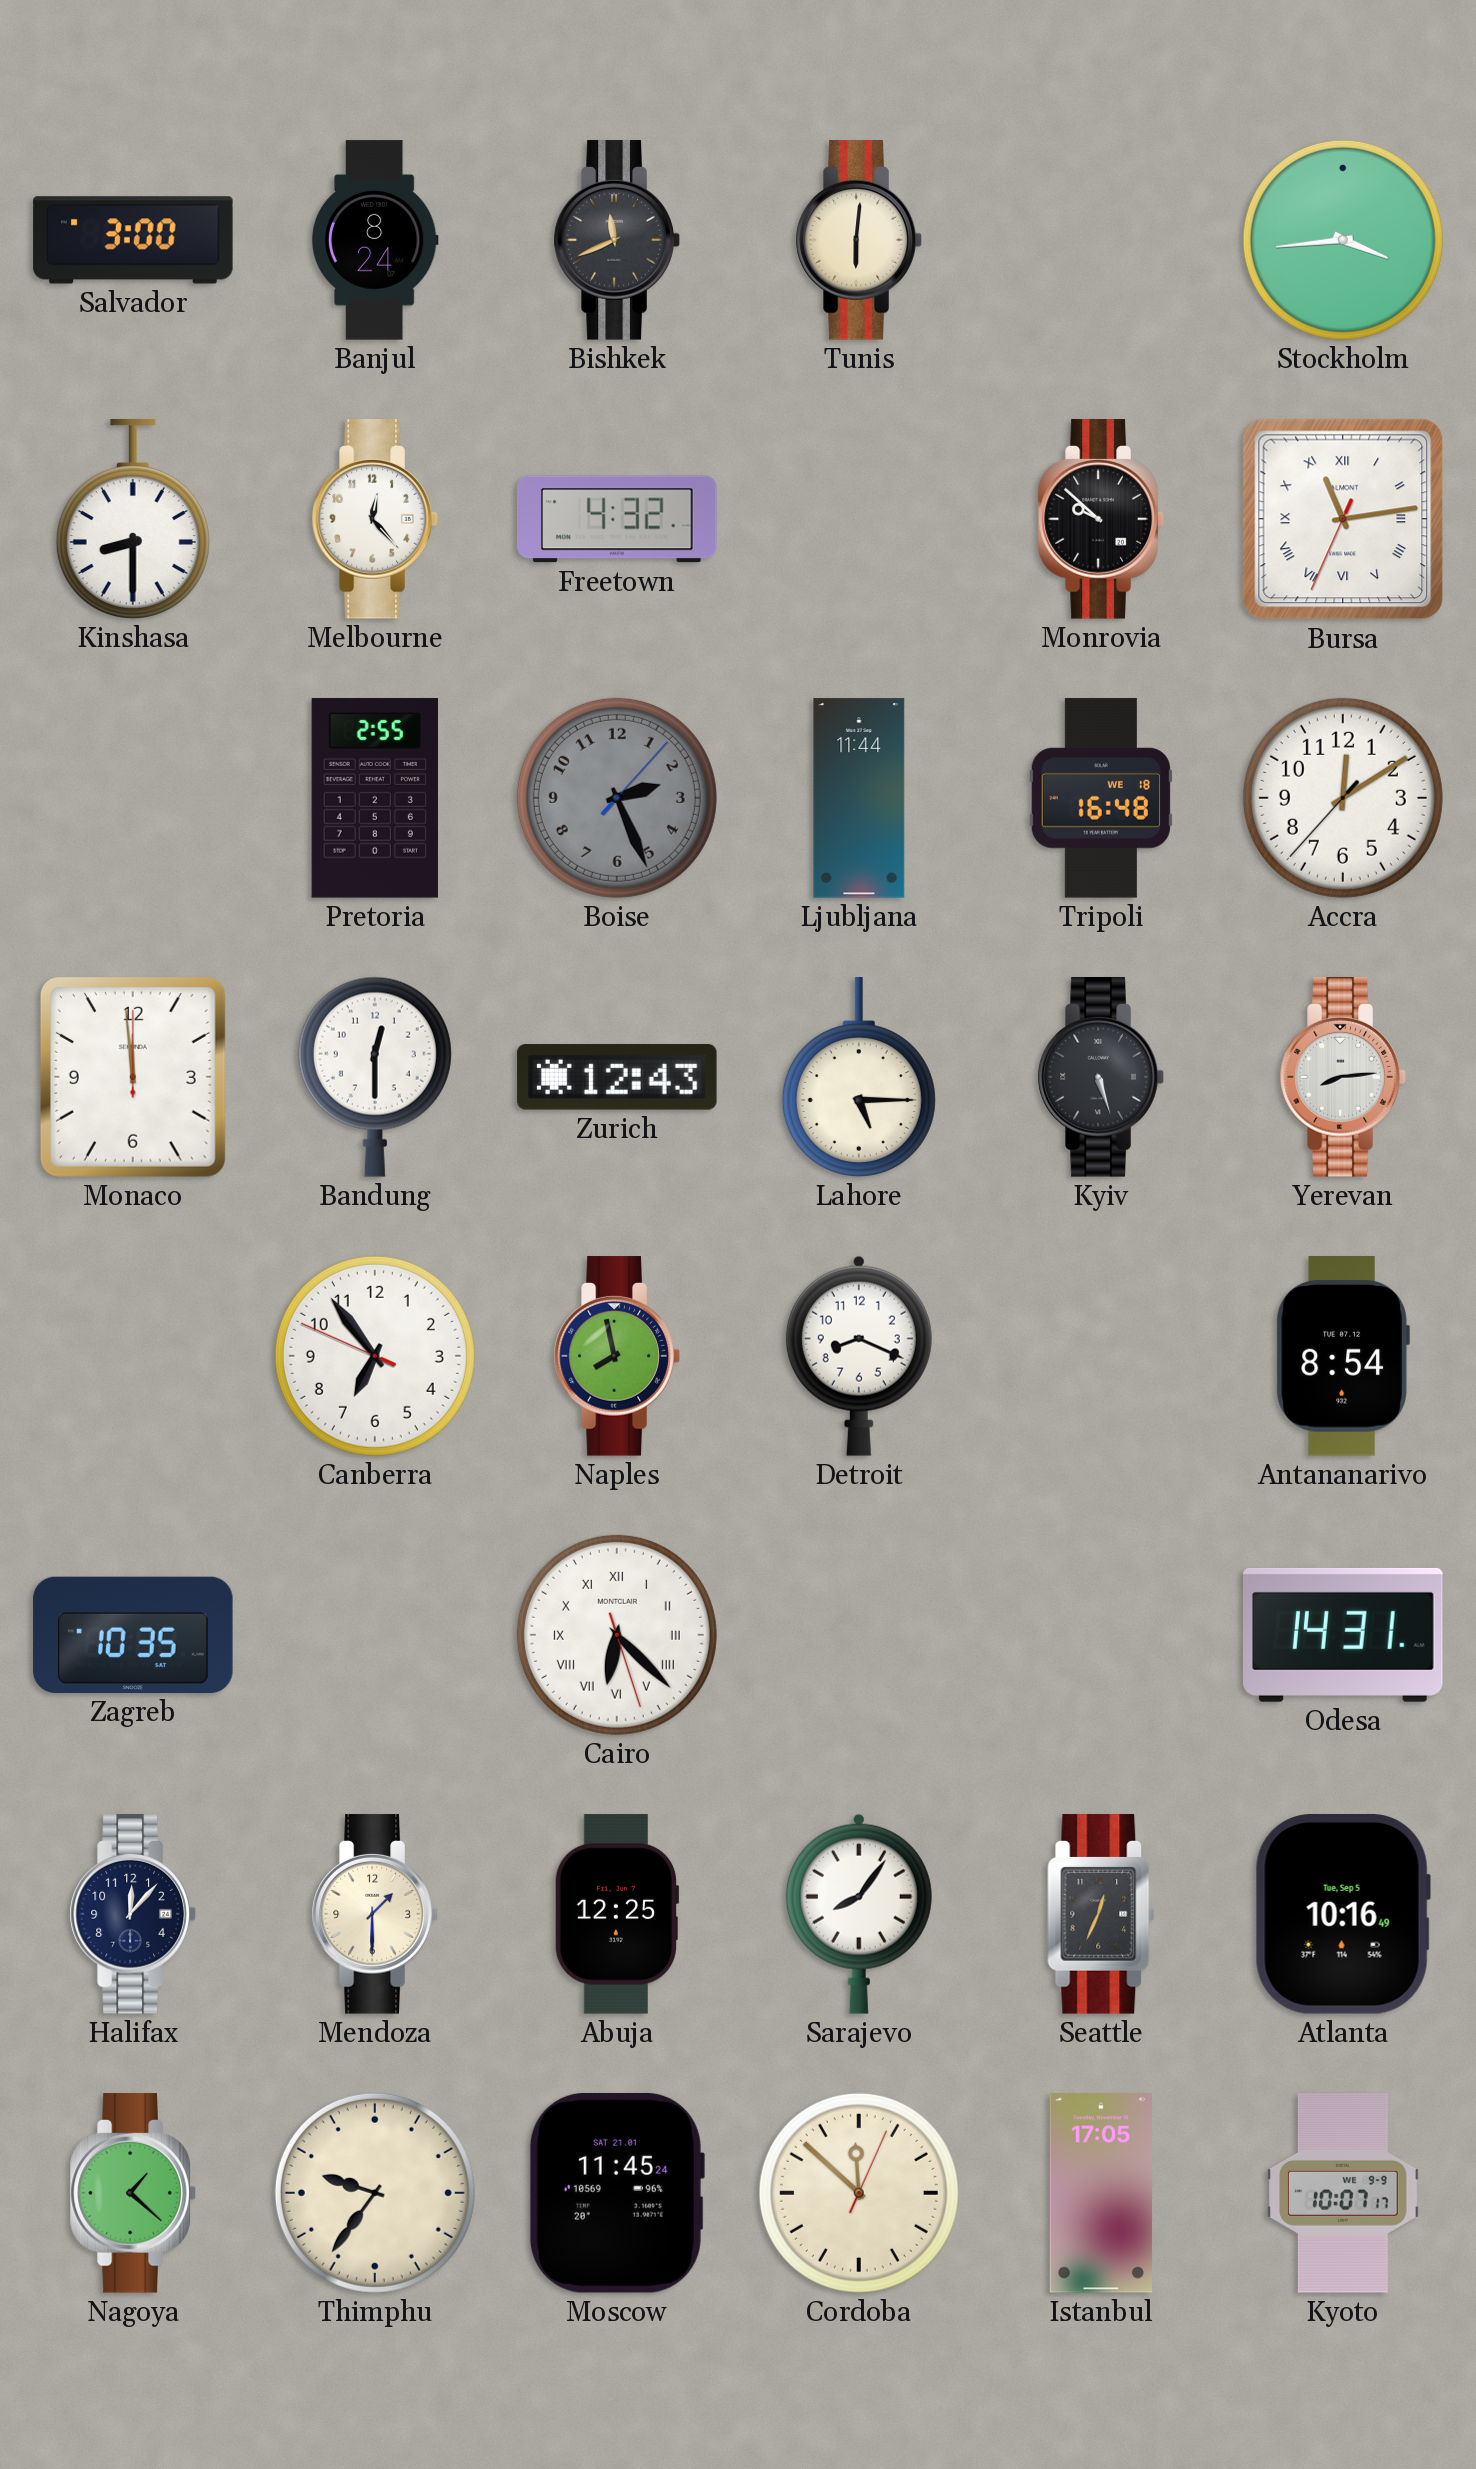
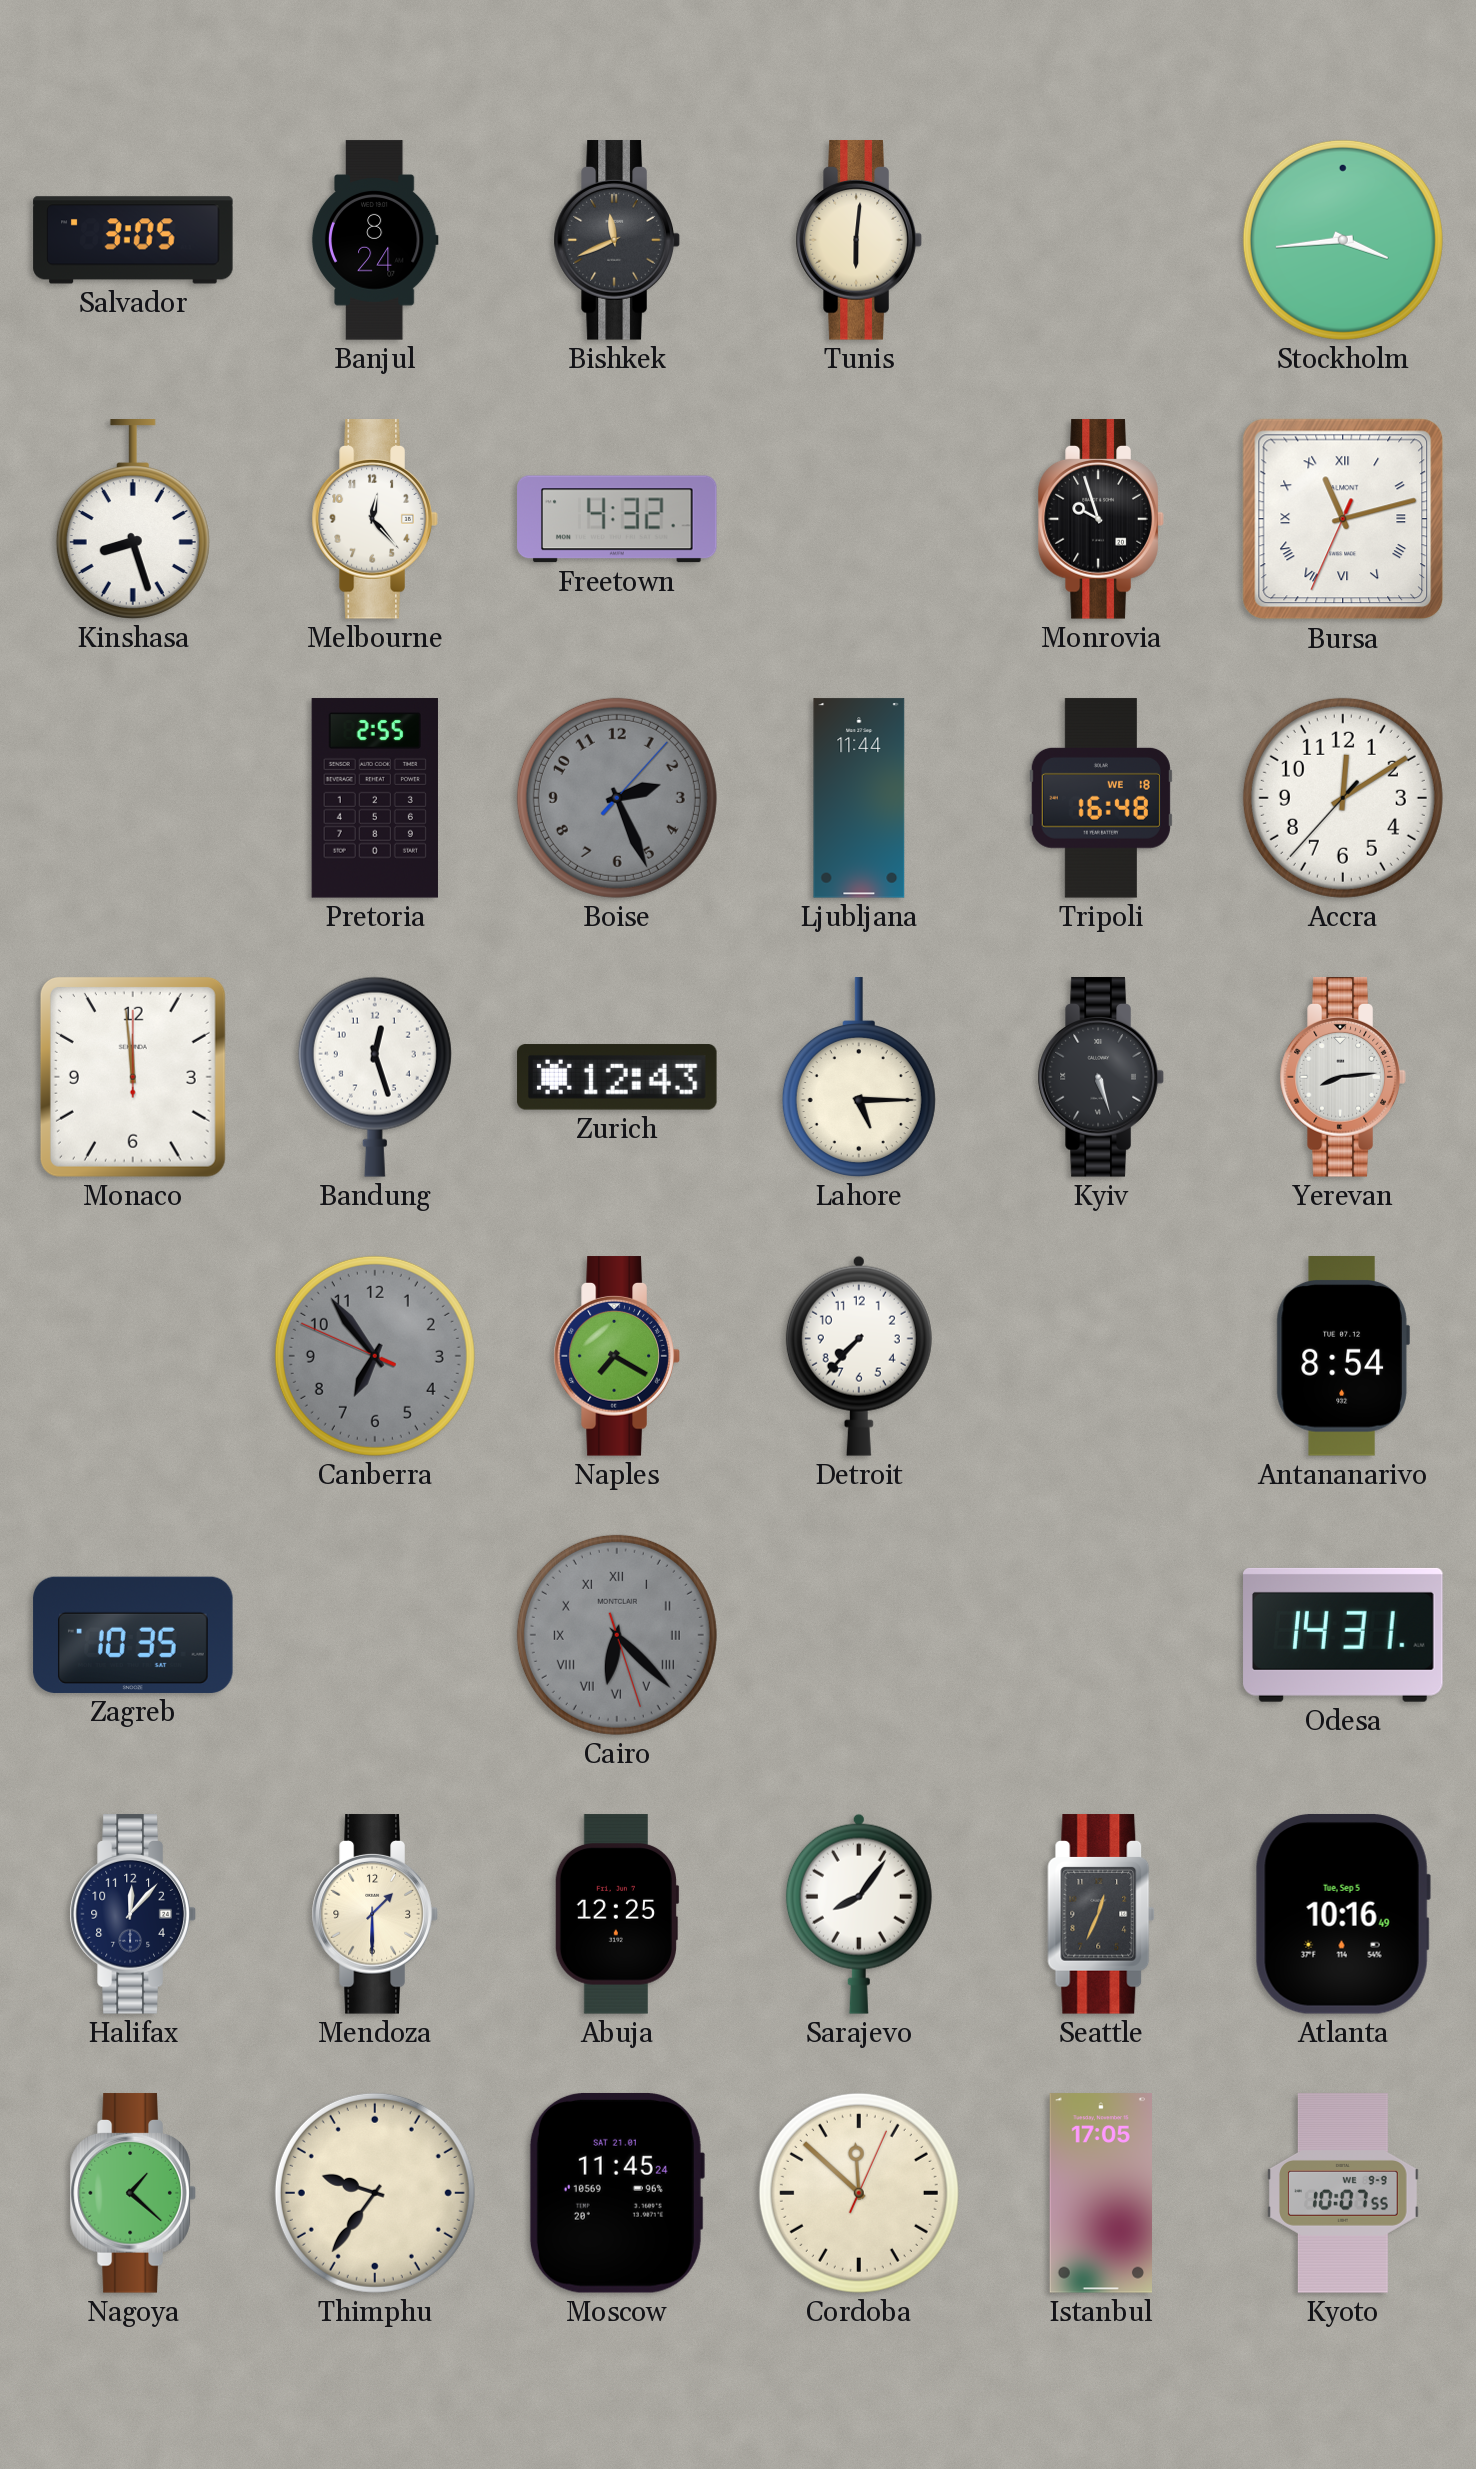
Salvador: 3:00 -> 3:05
Kinshasa: 8:30 -> 8:27
Monrovia: 9:52 -> 9:57
Bursa: 11:13 -> 11:12
Bandung: 12:30 -> 12:27
Canberra dial: white -> grey
Naples: 7:58 -> 7:20
Detroit: 8:19 -> 7:37
Cairo dial: white -> grey
Kyoto: 10:07:17 -> 10:07:55
